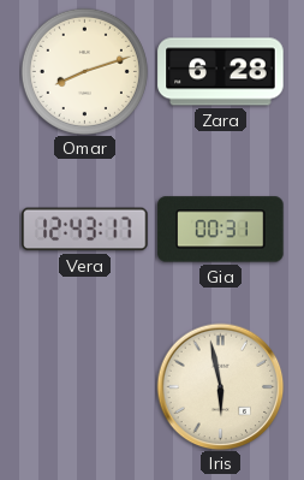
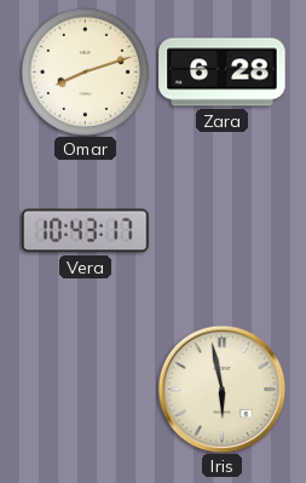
Vera: 12:43 -> 10:43
Gia: 00:31 -> none
